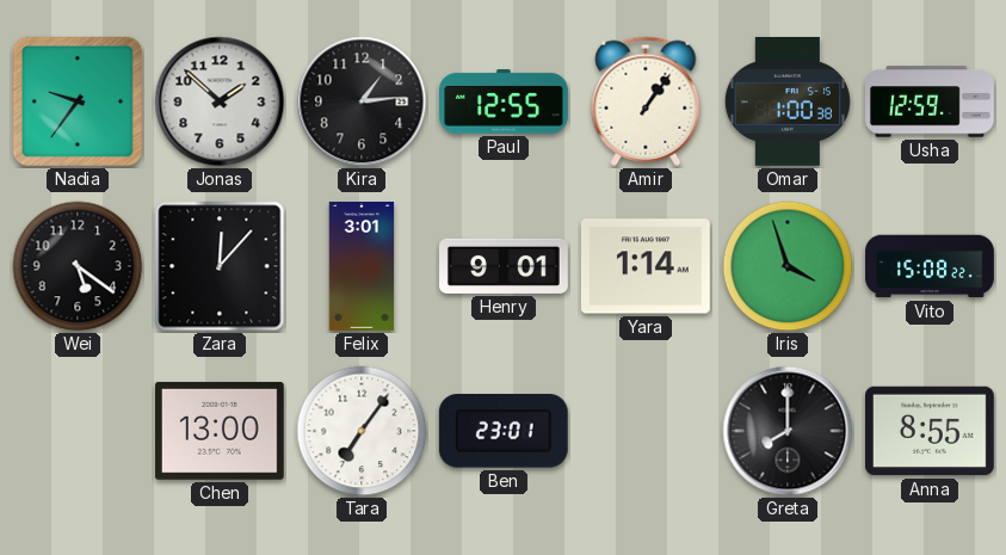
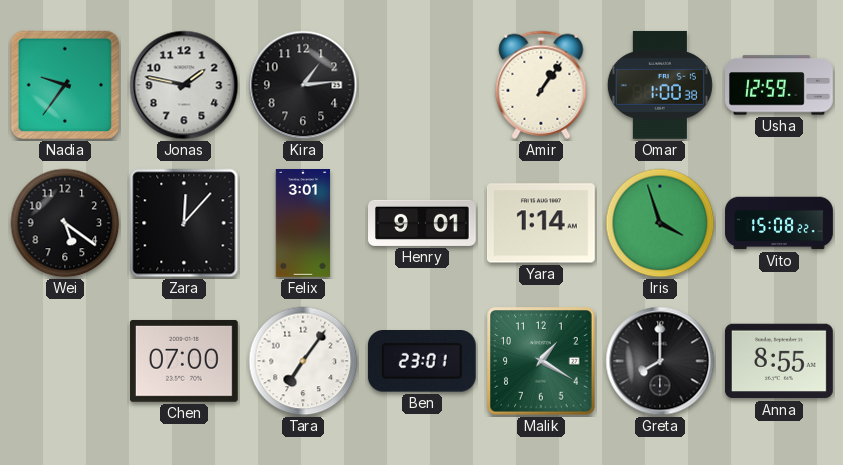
Jonas: 1:52 -> 1:47
Paul: 12:55 -> none
Chen: 13:00 -> 07:00
Malik: none -> 1:20
